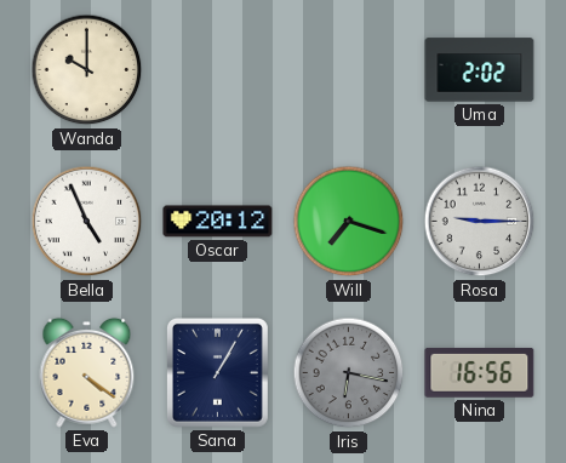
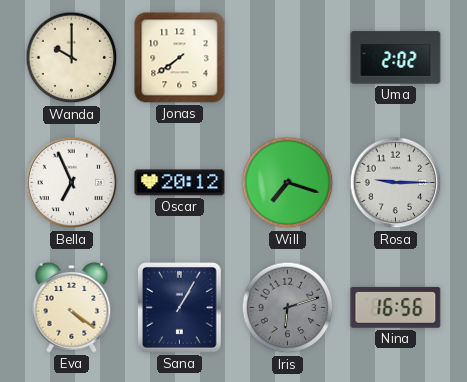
Jonas: none -> 7:39
Bella: 4:56 -> 6:56
Iris: 6:17 -> 6:12
